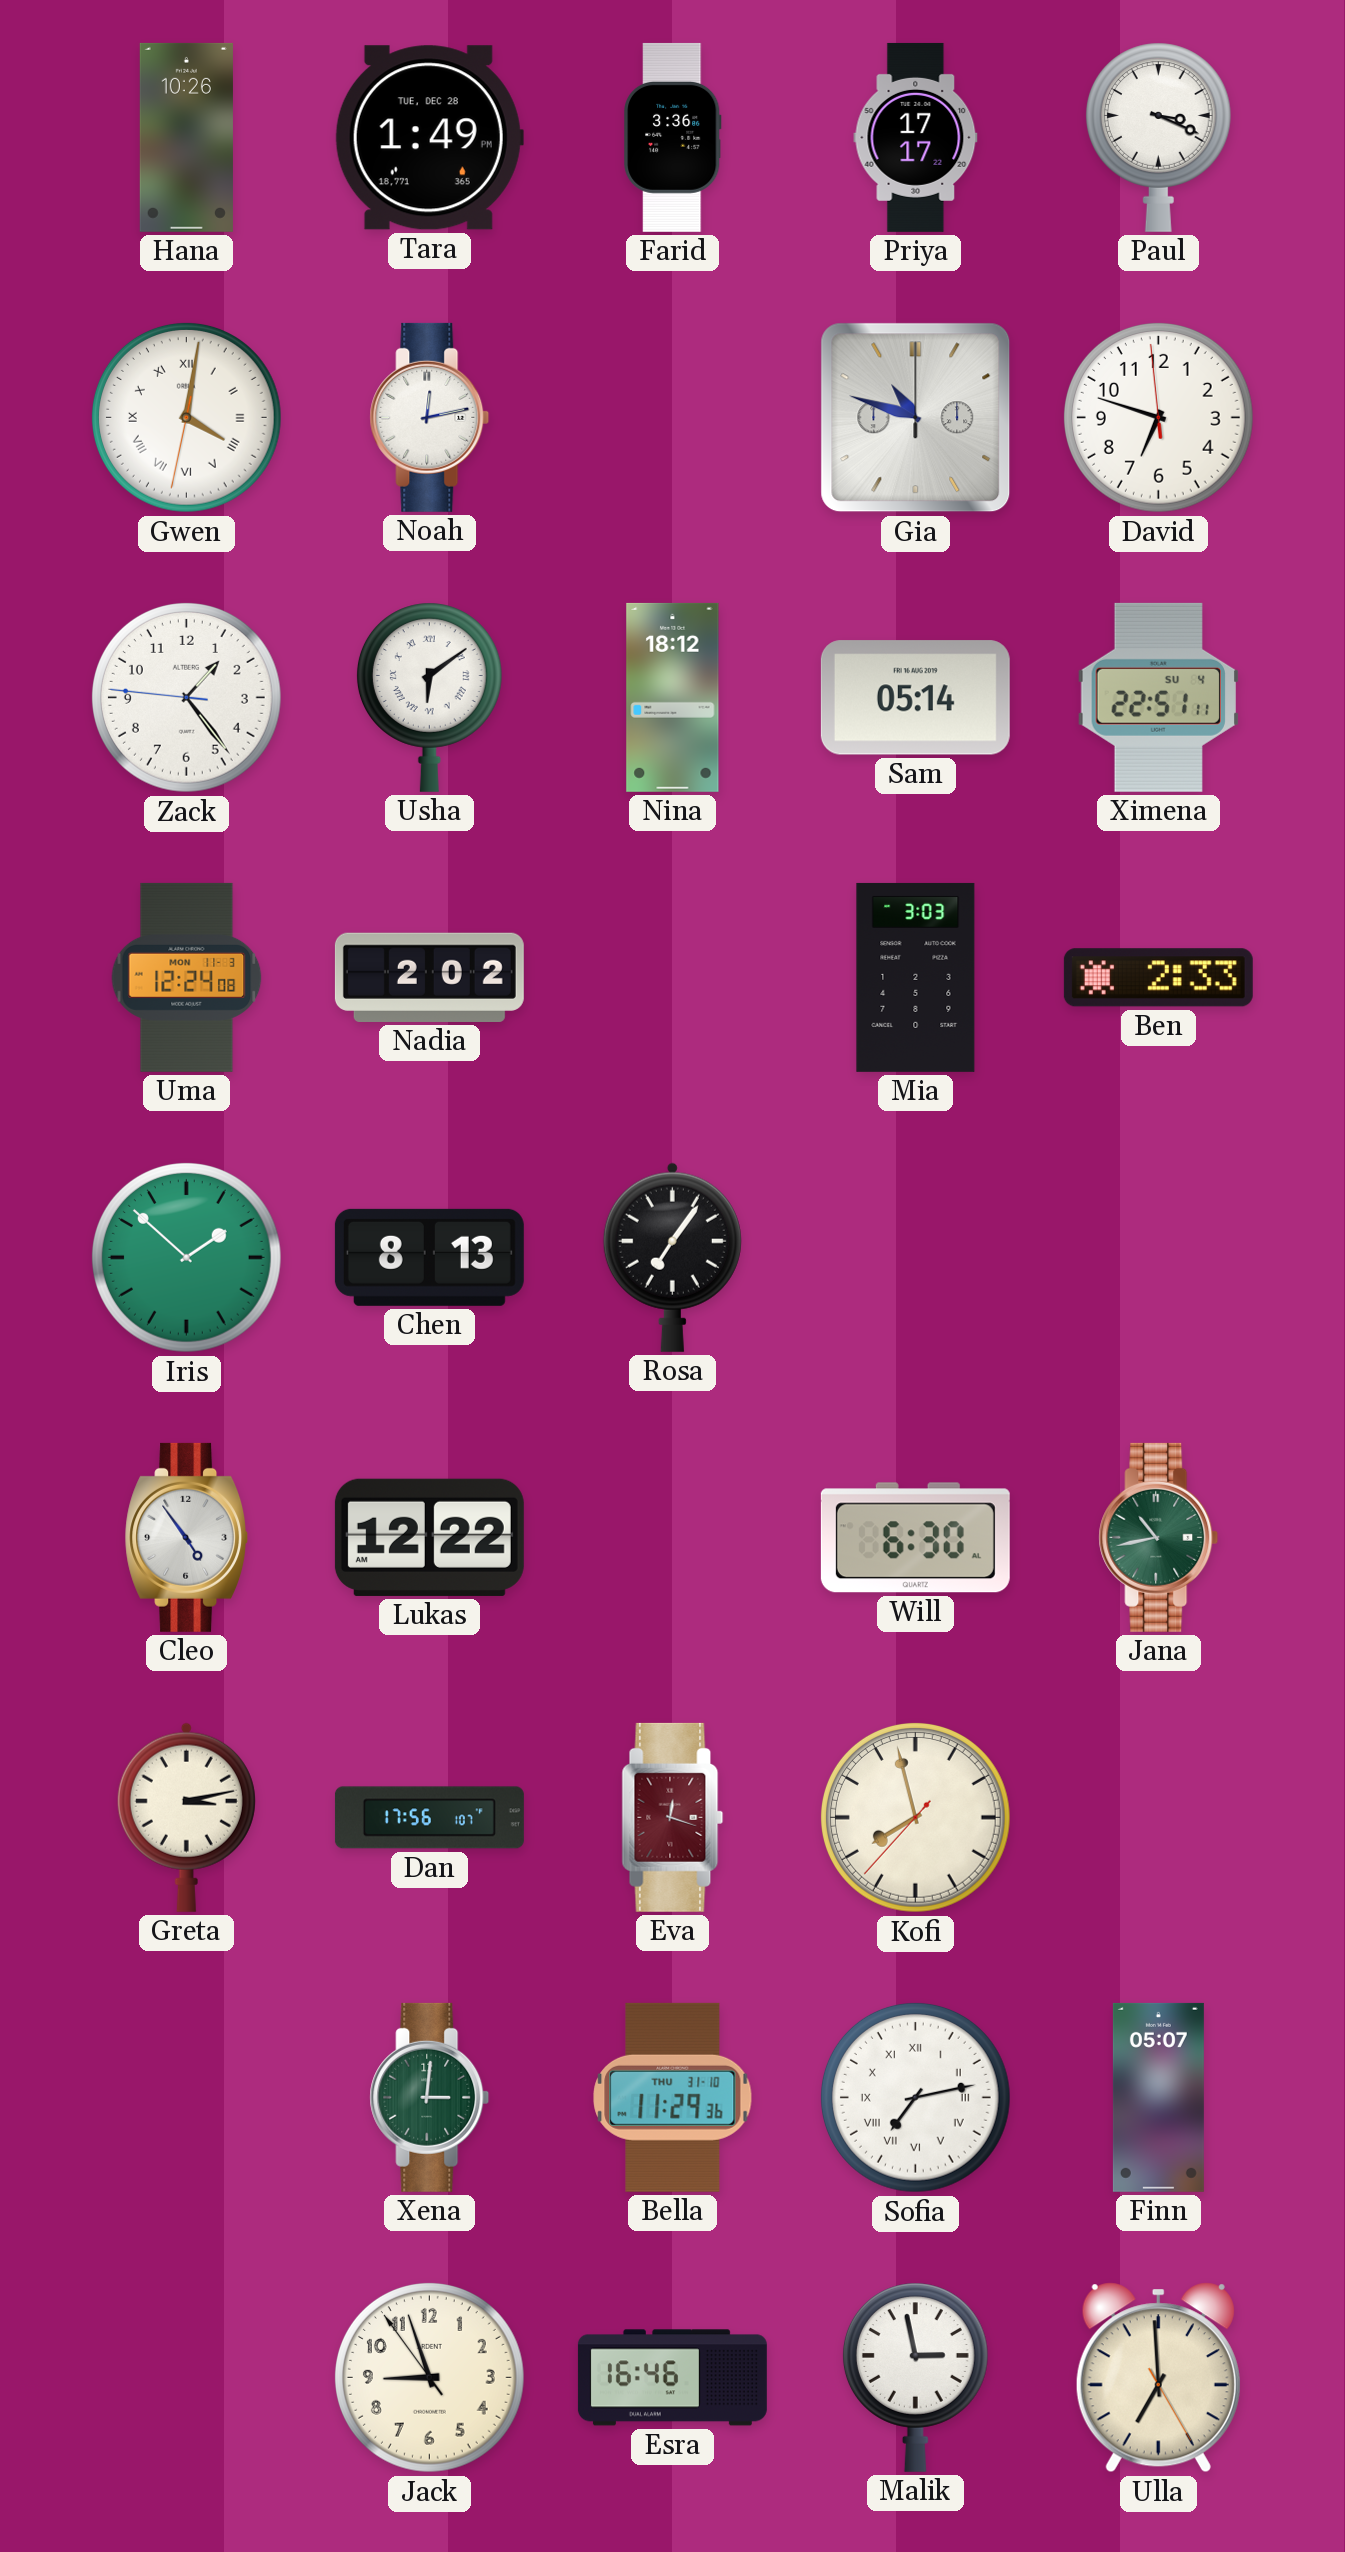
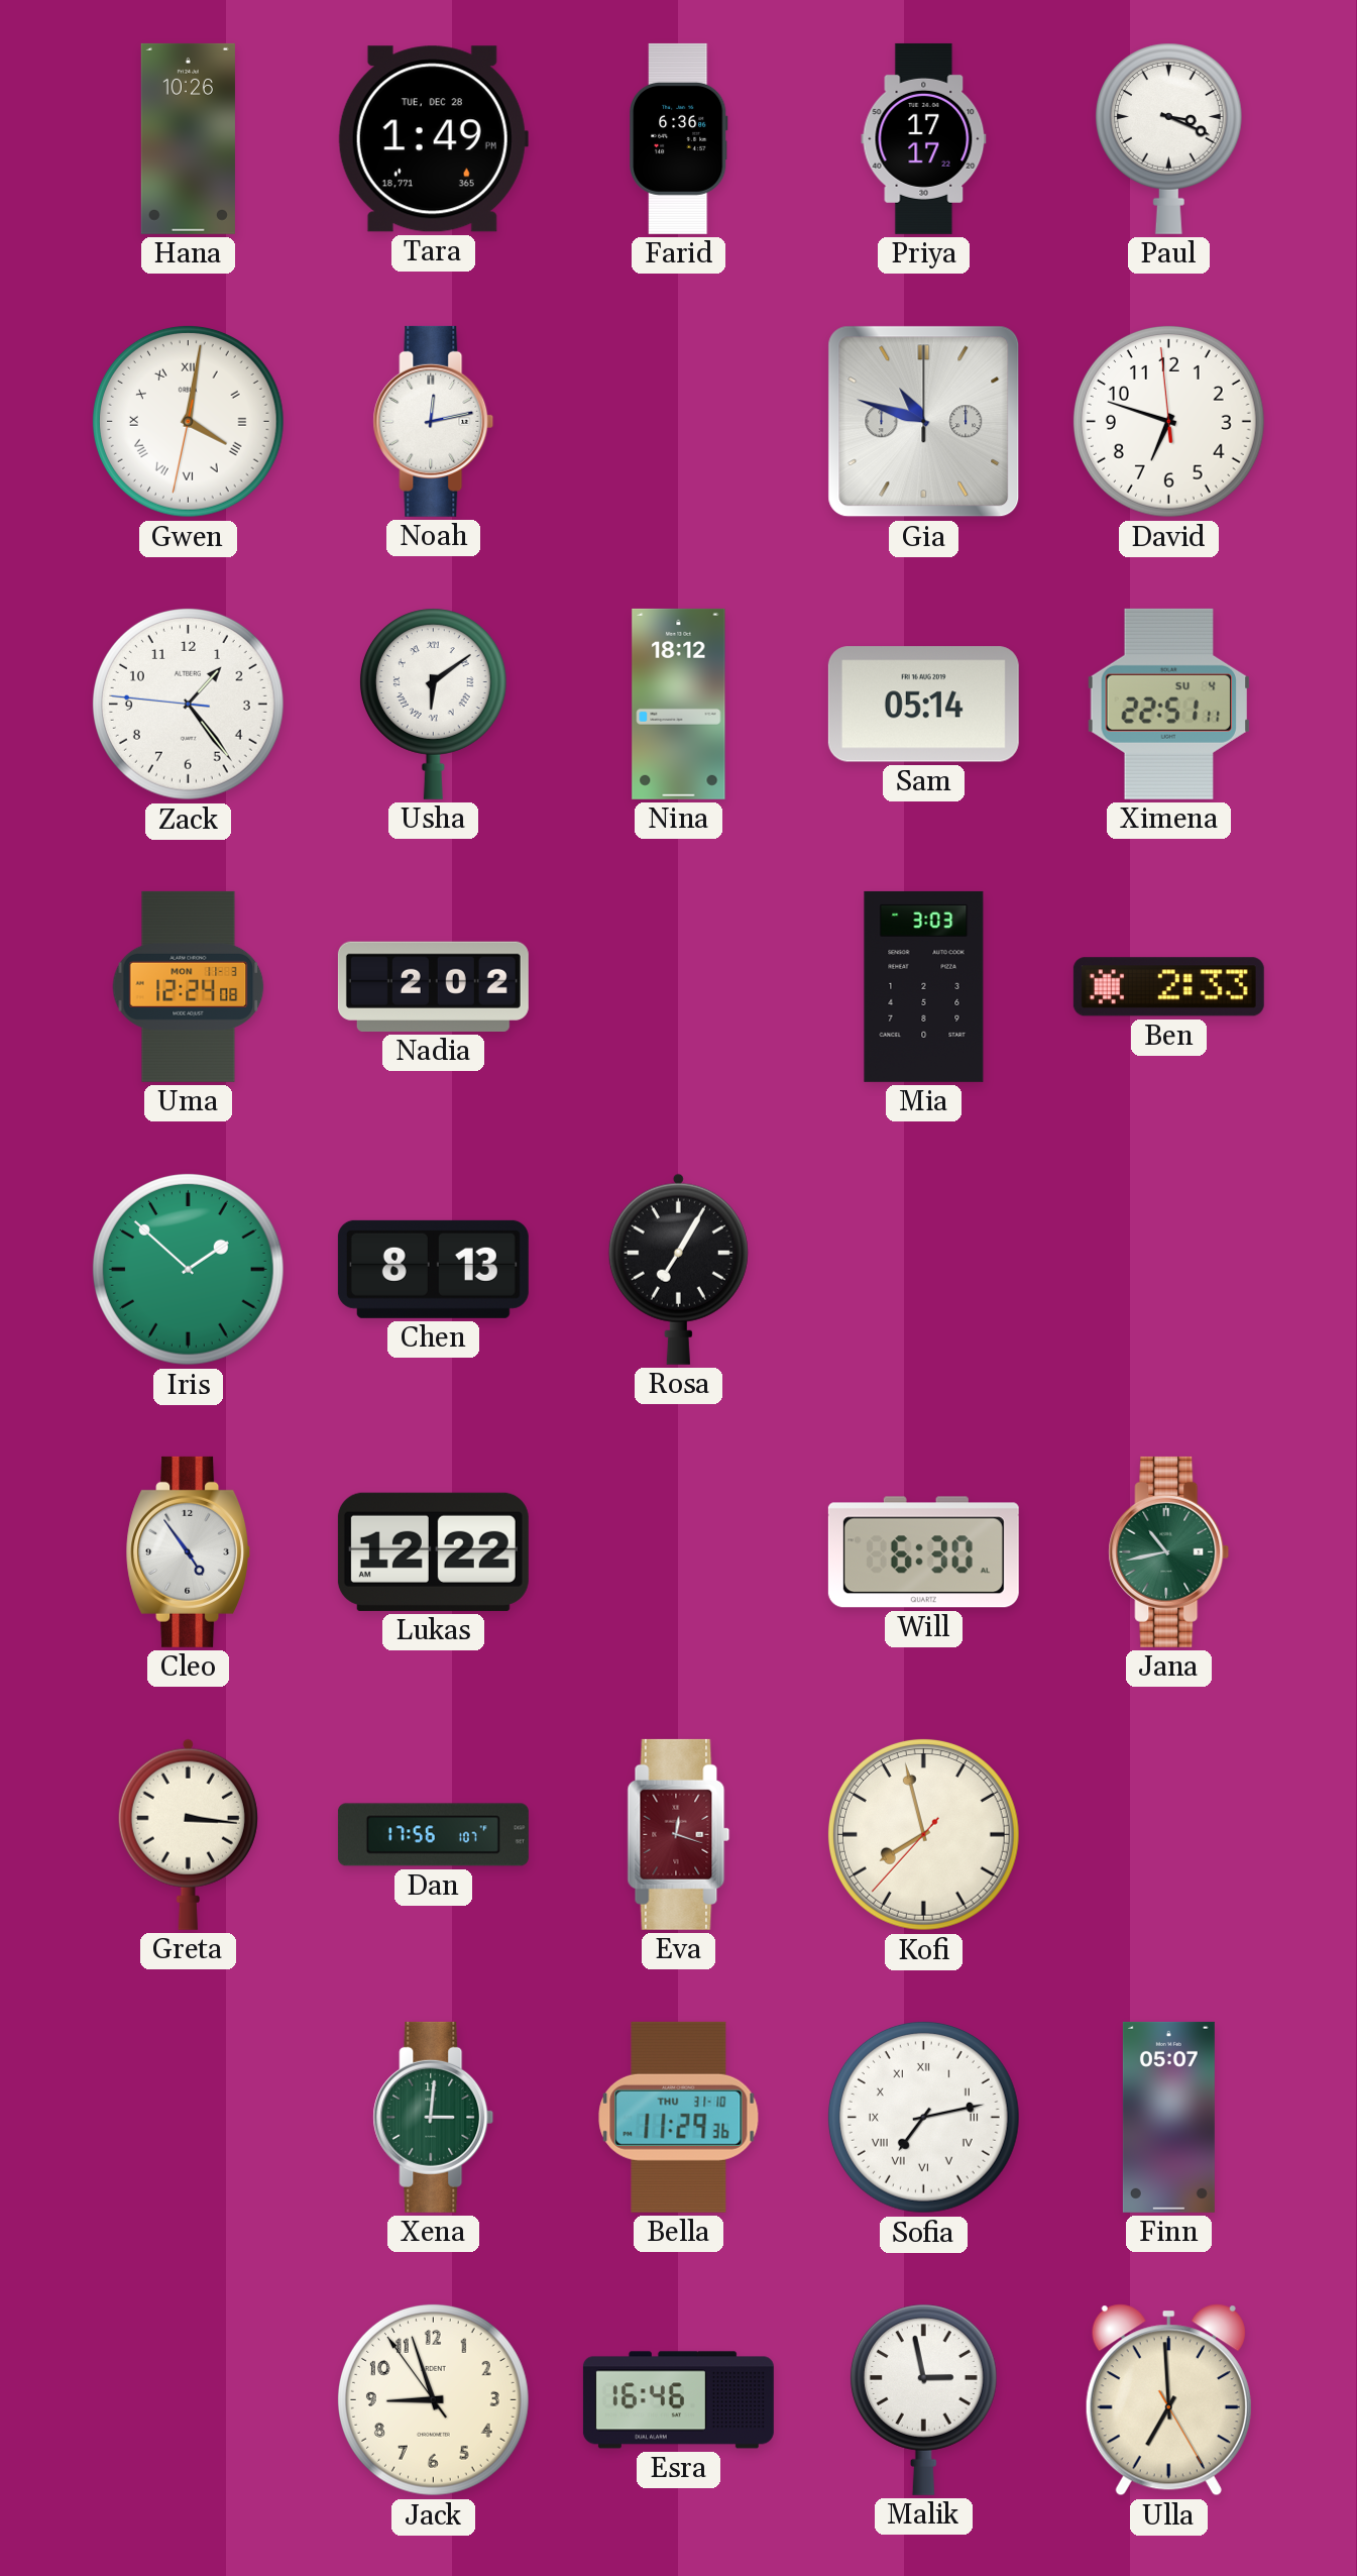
Farid: 3:36 -> 6:36
Rosa: 7:06 -> 7:05
Greta: 3:13 -> 3:16
